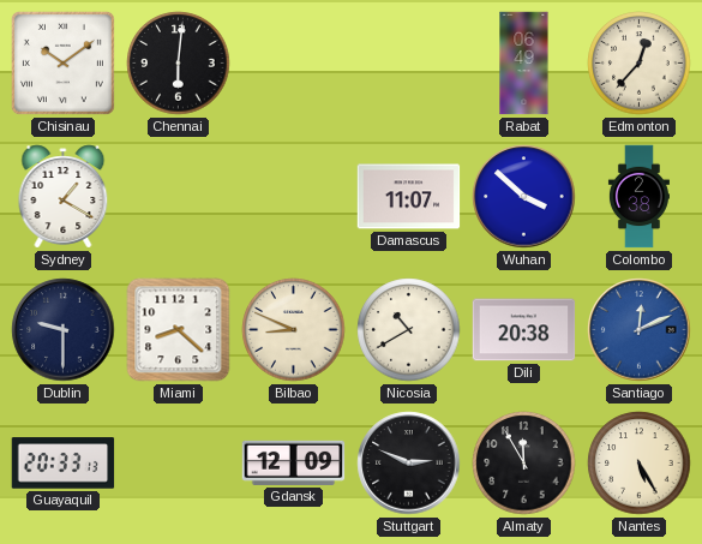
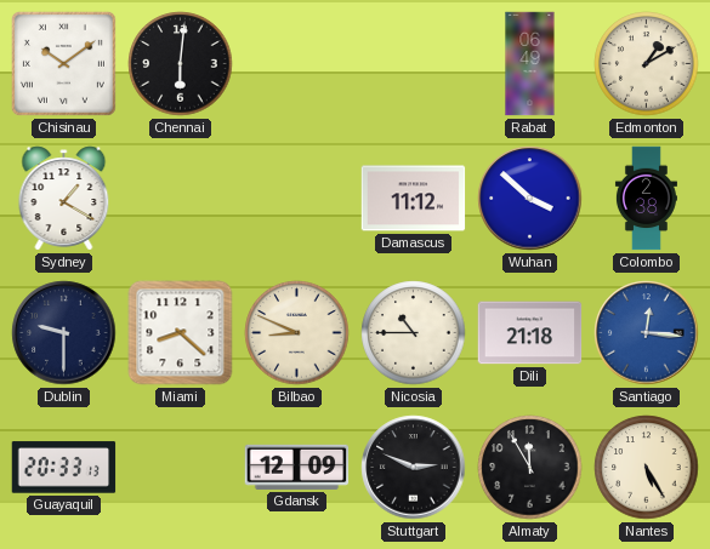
Edmonton: 12:37 -> 1:10
Damascus: 11:07 -> 11:12
Nicosia: 10:40 -> 10:45
Dili: 20:38 -> 21:18
Santiago: 12:11 -> 12:16
